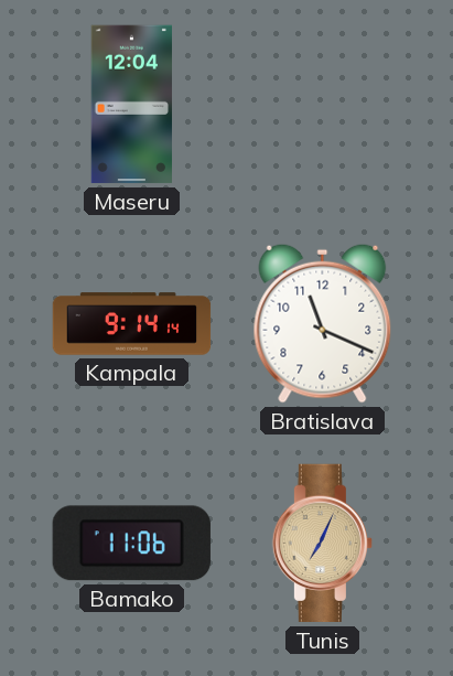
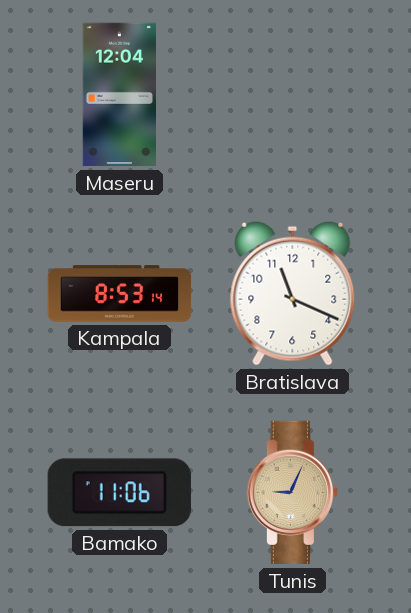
Kampala: 9:14 -> 8:53
Tunis: 7:04 -> 9:04
